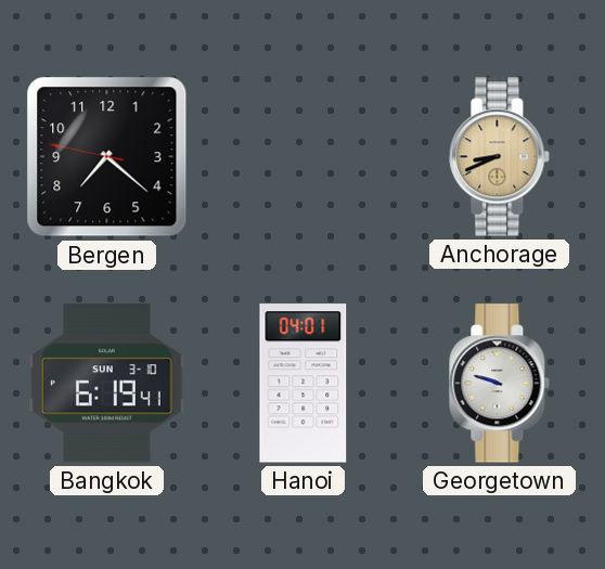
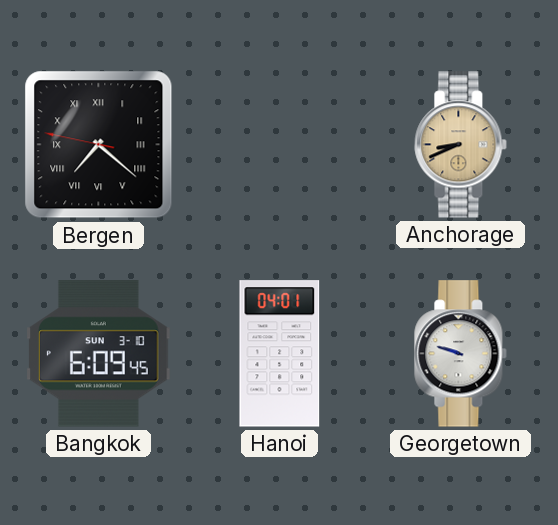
Bergen numerals: Arabic -> Roman
Bangkok: 6:19 -> 6:09
